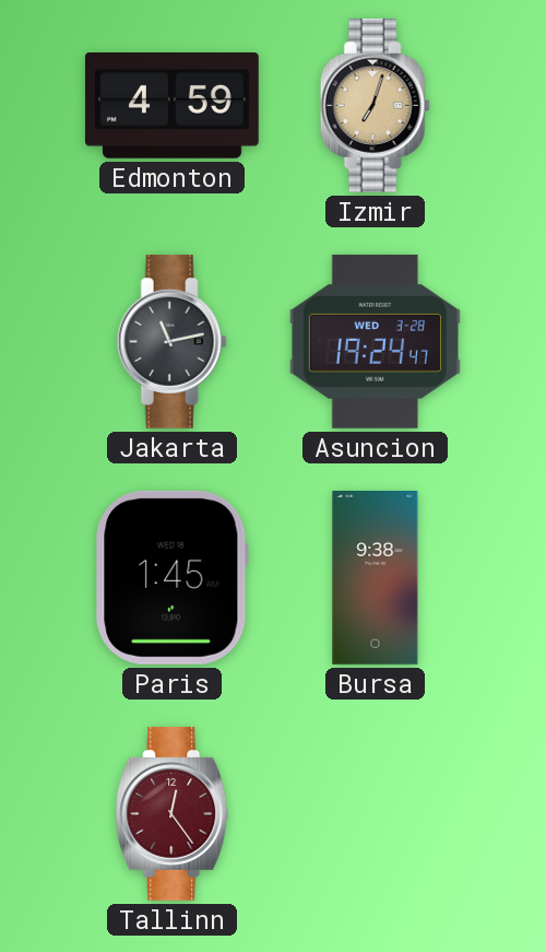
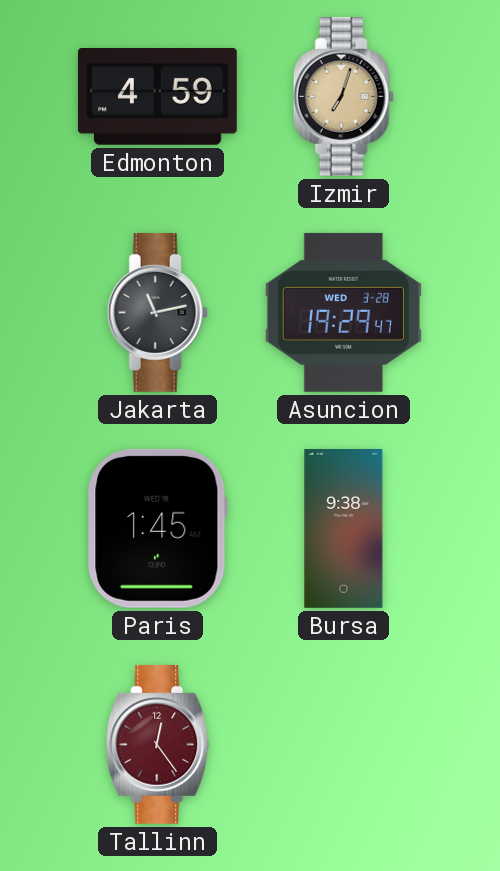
Asuncion: 19:24 -> 19:29
